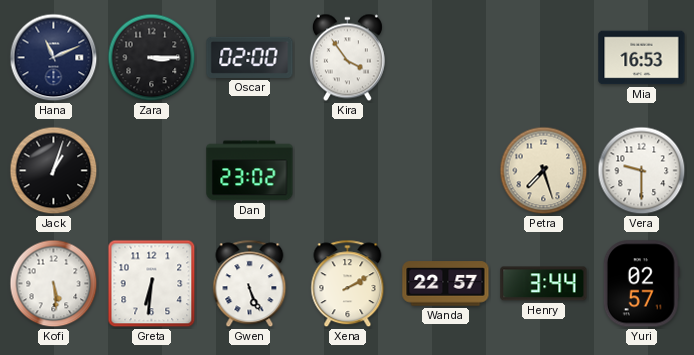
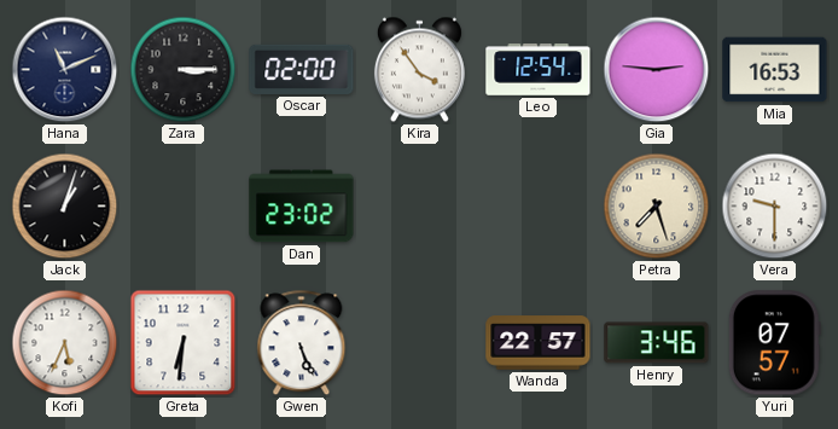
Leo: none -> 12:54
Gia: none -> 2:46
Kofi: 5:29 -> 5:34
Xena: 2:10 -> none
Henry: 3:44 -> 3:46
Yuri: 02:57 -> 07:57
